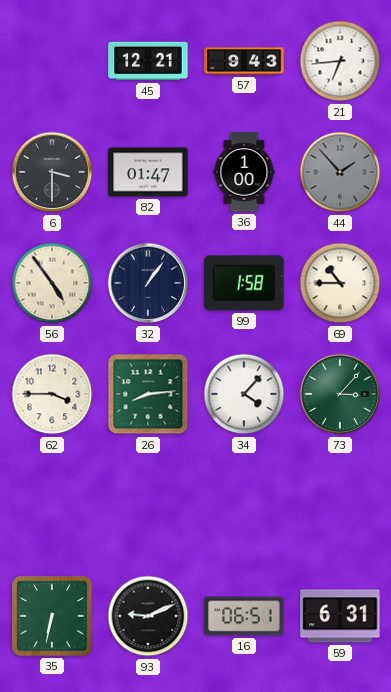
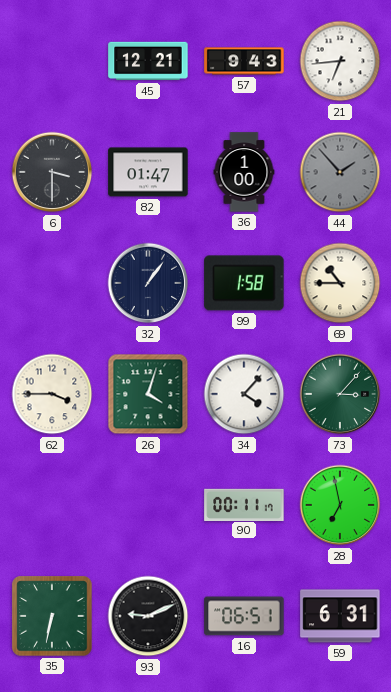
56: 4:54 -> none
26: 8:14 -> 4:03
90: none -> 00:11
28: none -> 6:58
